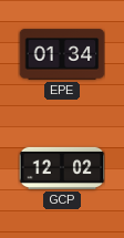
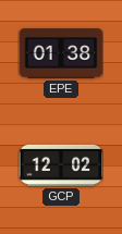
EPE: 01:34 -> 01:38
